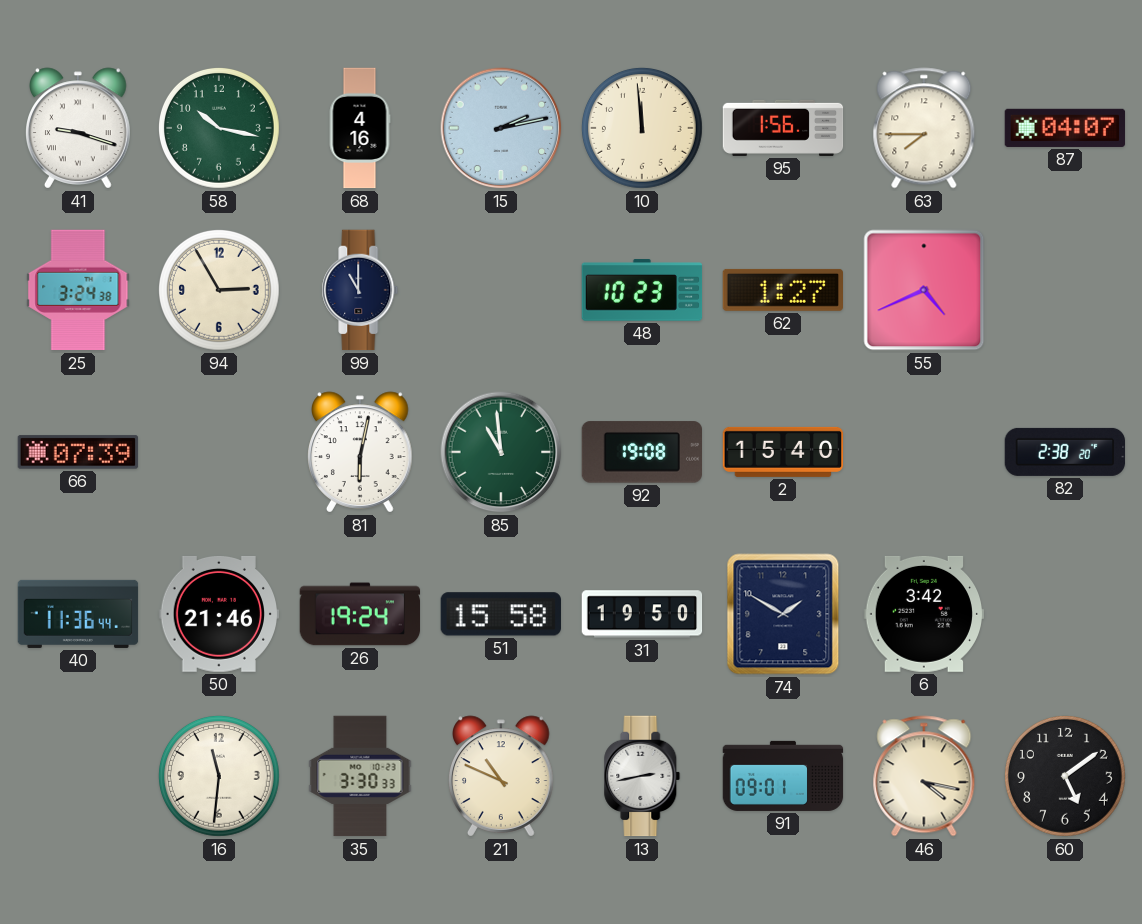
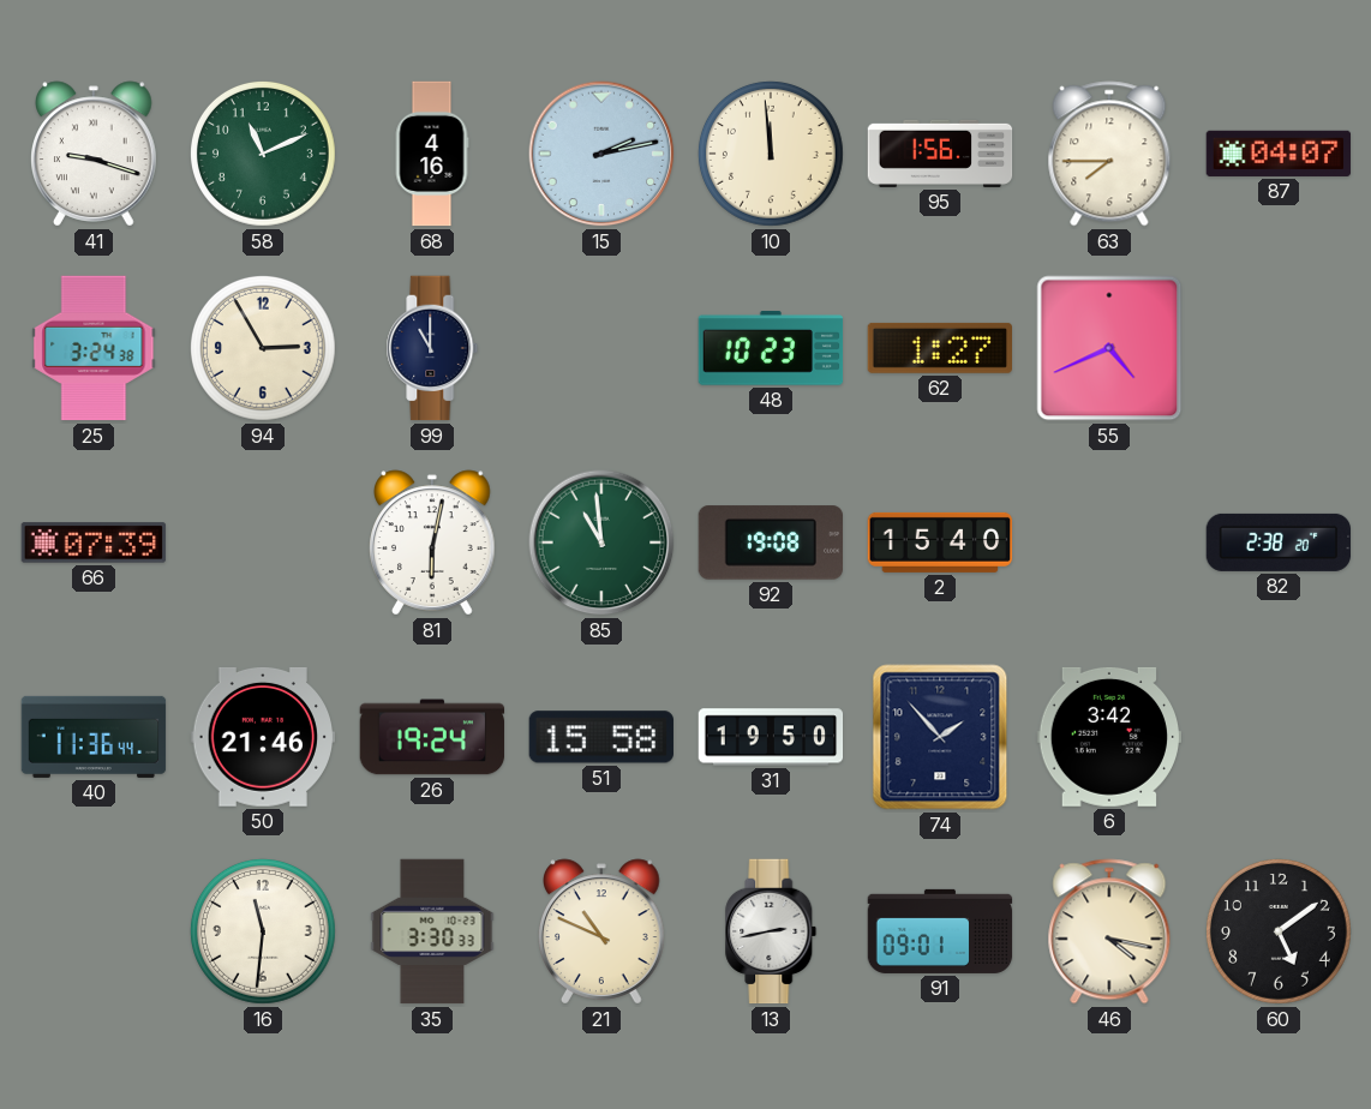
58: 10:17 -> 11:11
74: 1:50 -> 1:53
